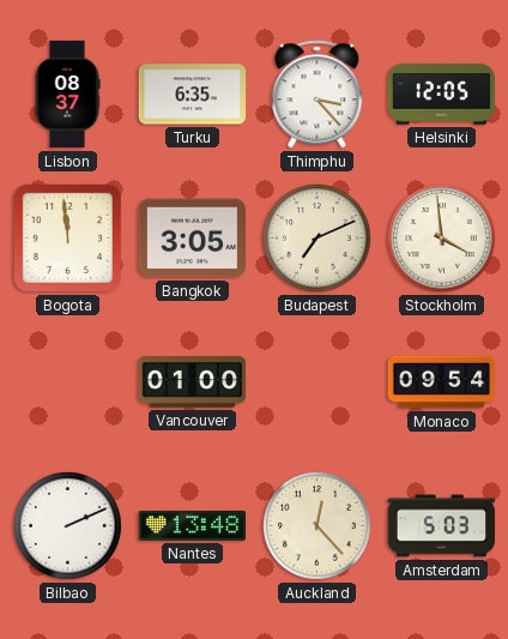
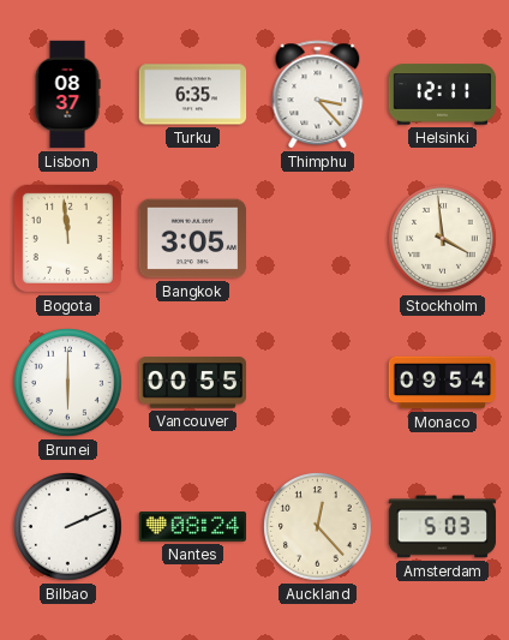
Helsinki: 12:05 -> 12:11
Budapest: 7:11 -> none
Brunei: none -> 6:00
Vancouver: 01:00 -> 00:55
Nantes: 13:48 -> 08:24
